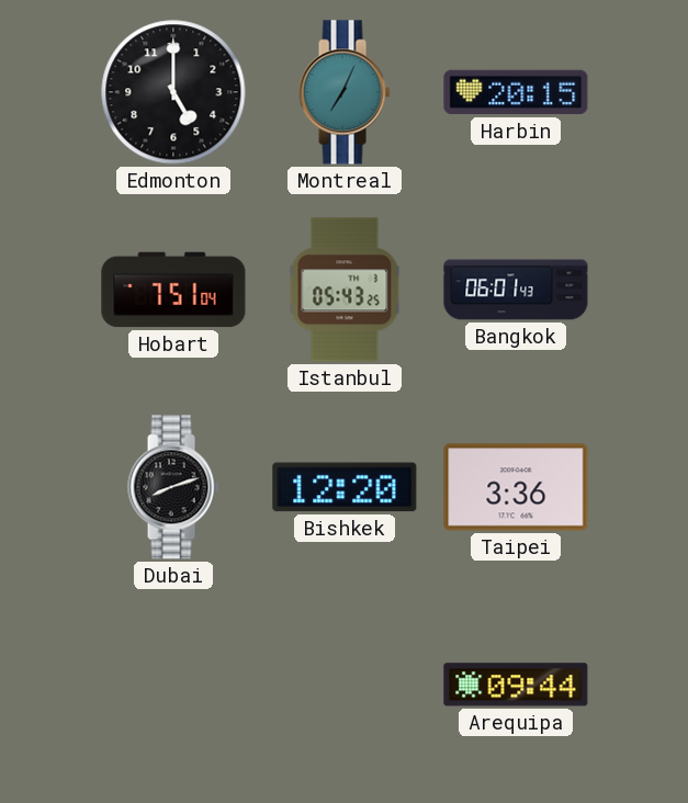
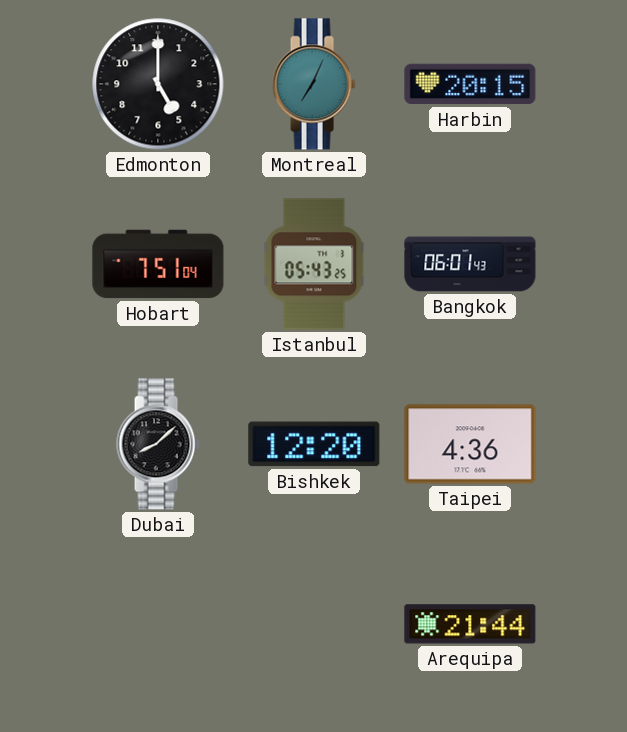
Dubai: 8:12 -> 8:08
Taipei: 3:36 -> 4:36
Arequipa: 09:44 -> 21:44
